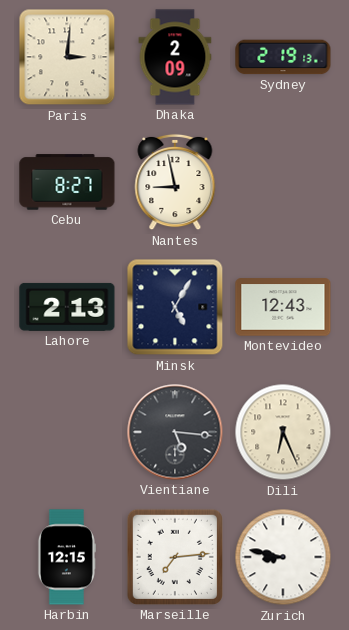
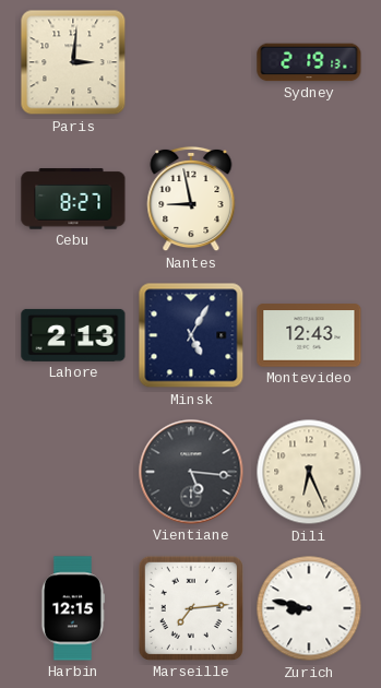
Dhaka: 2:09 -> none
